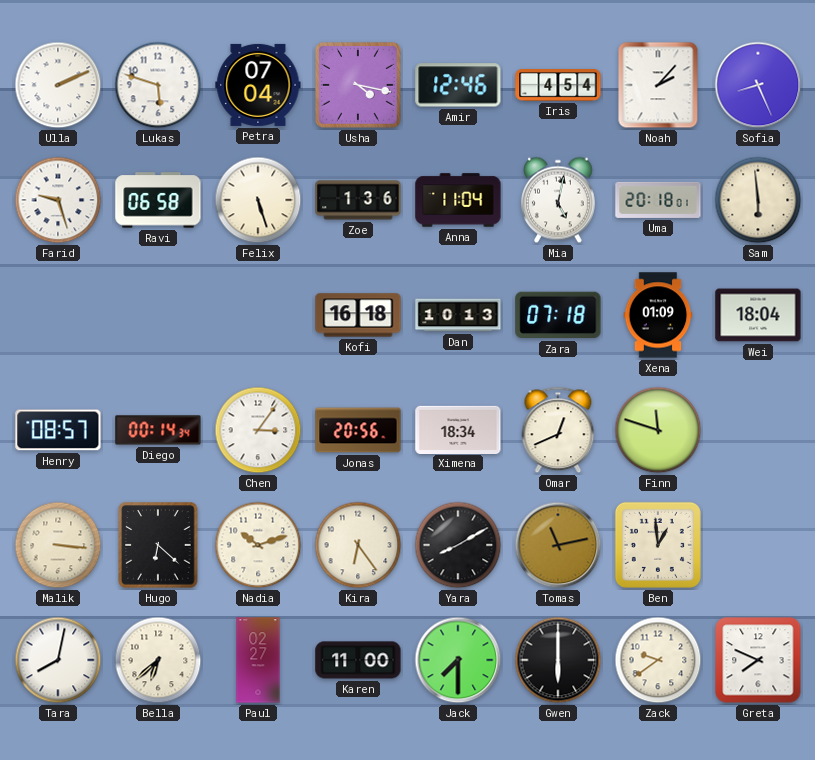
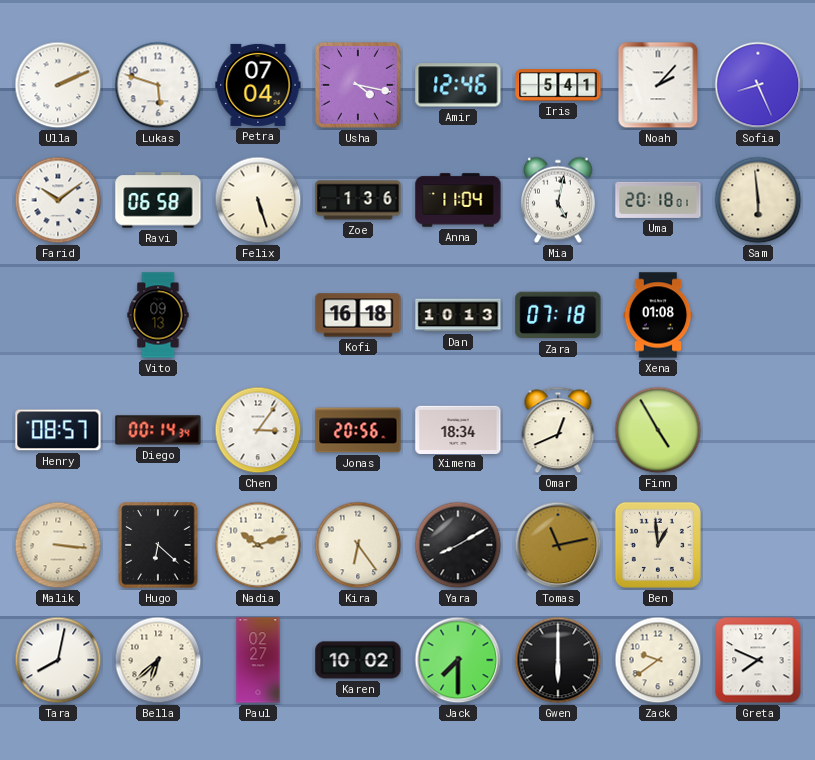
Iris: 4:54 -> 5:41
Farid: 9:27 -> 10:09
Vito: none -> 09:13
Xena: 01:09 -> 01:08
Wei: 18:04 -> none
Finn: 11:48 -> 4:55
Karen: 11:00 -> 10:02
